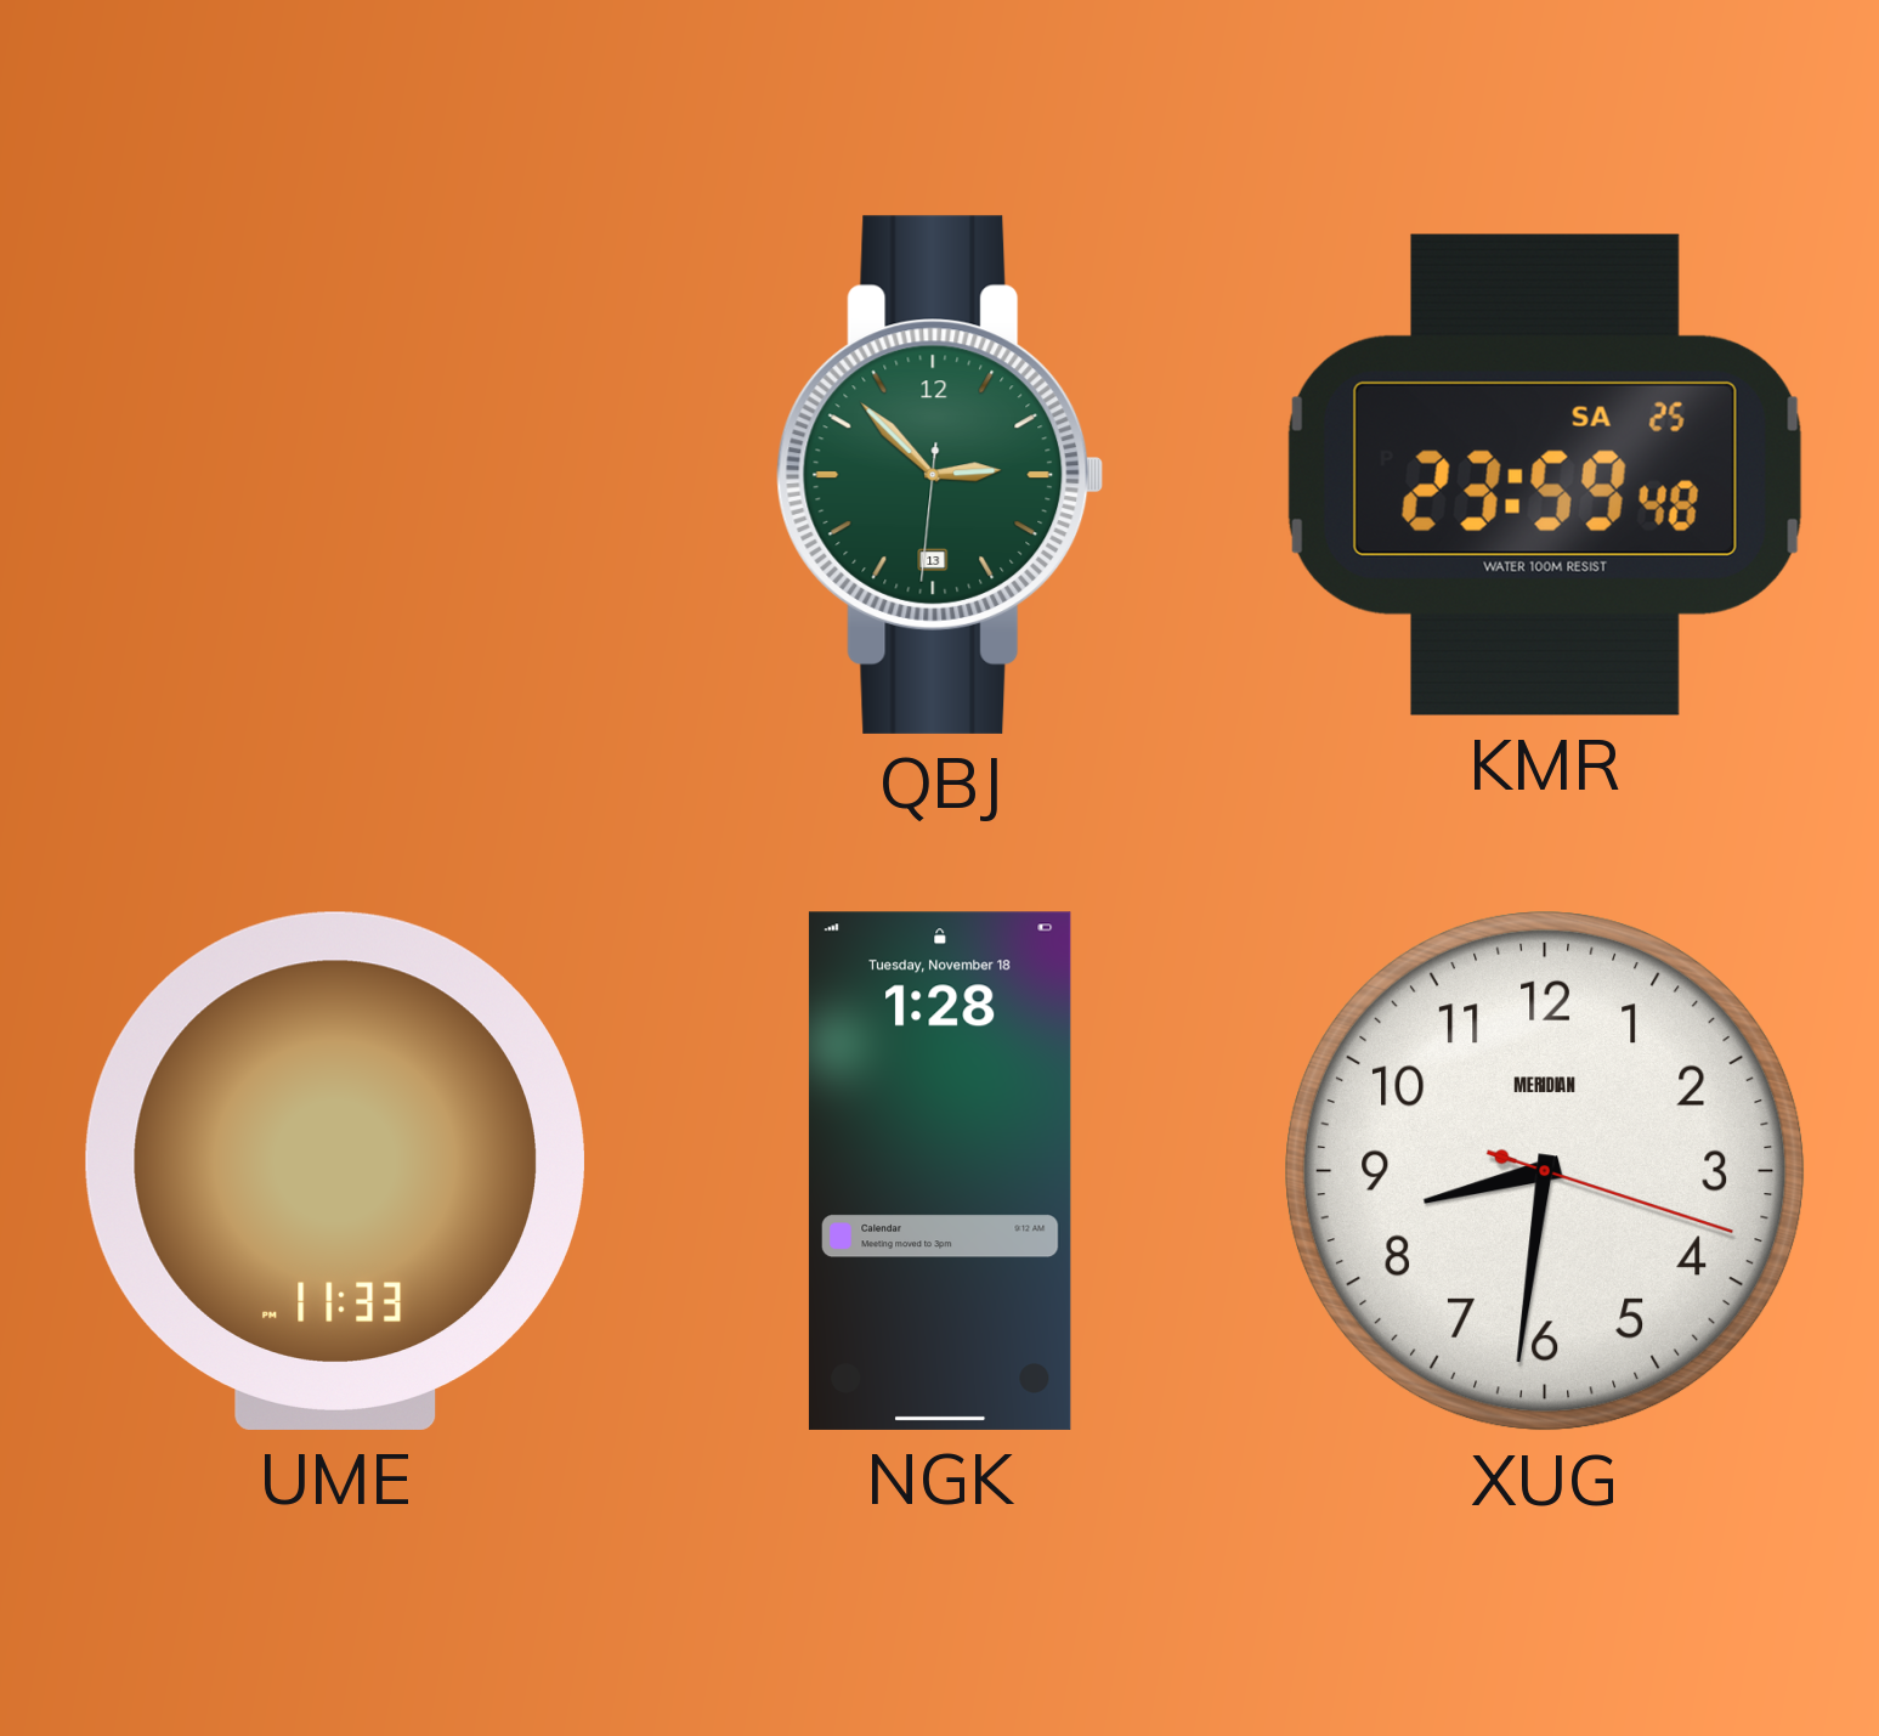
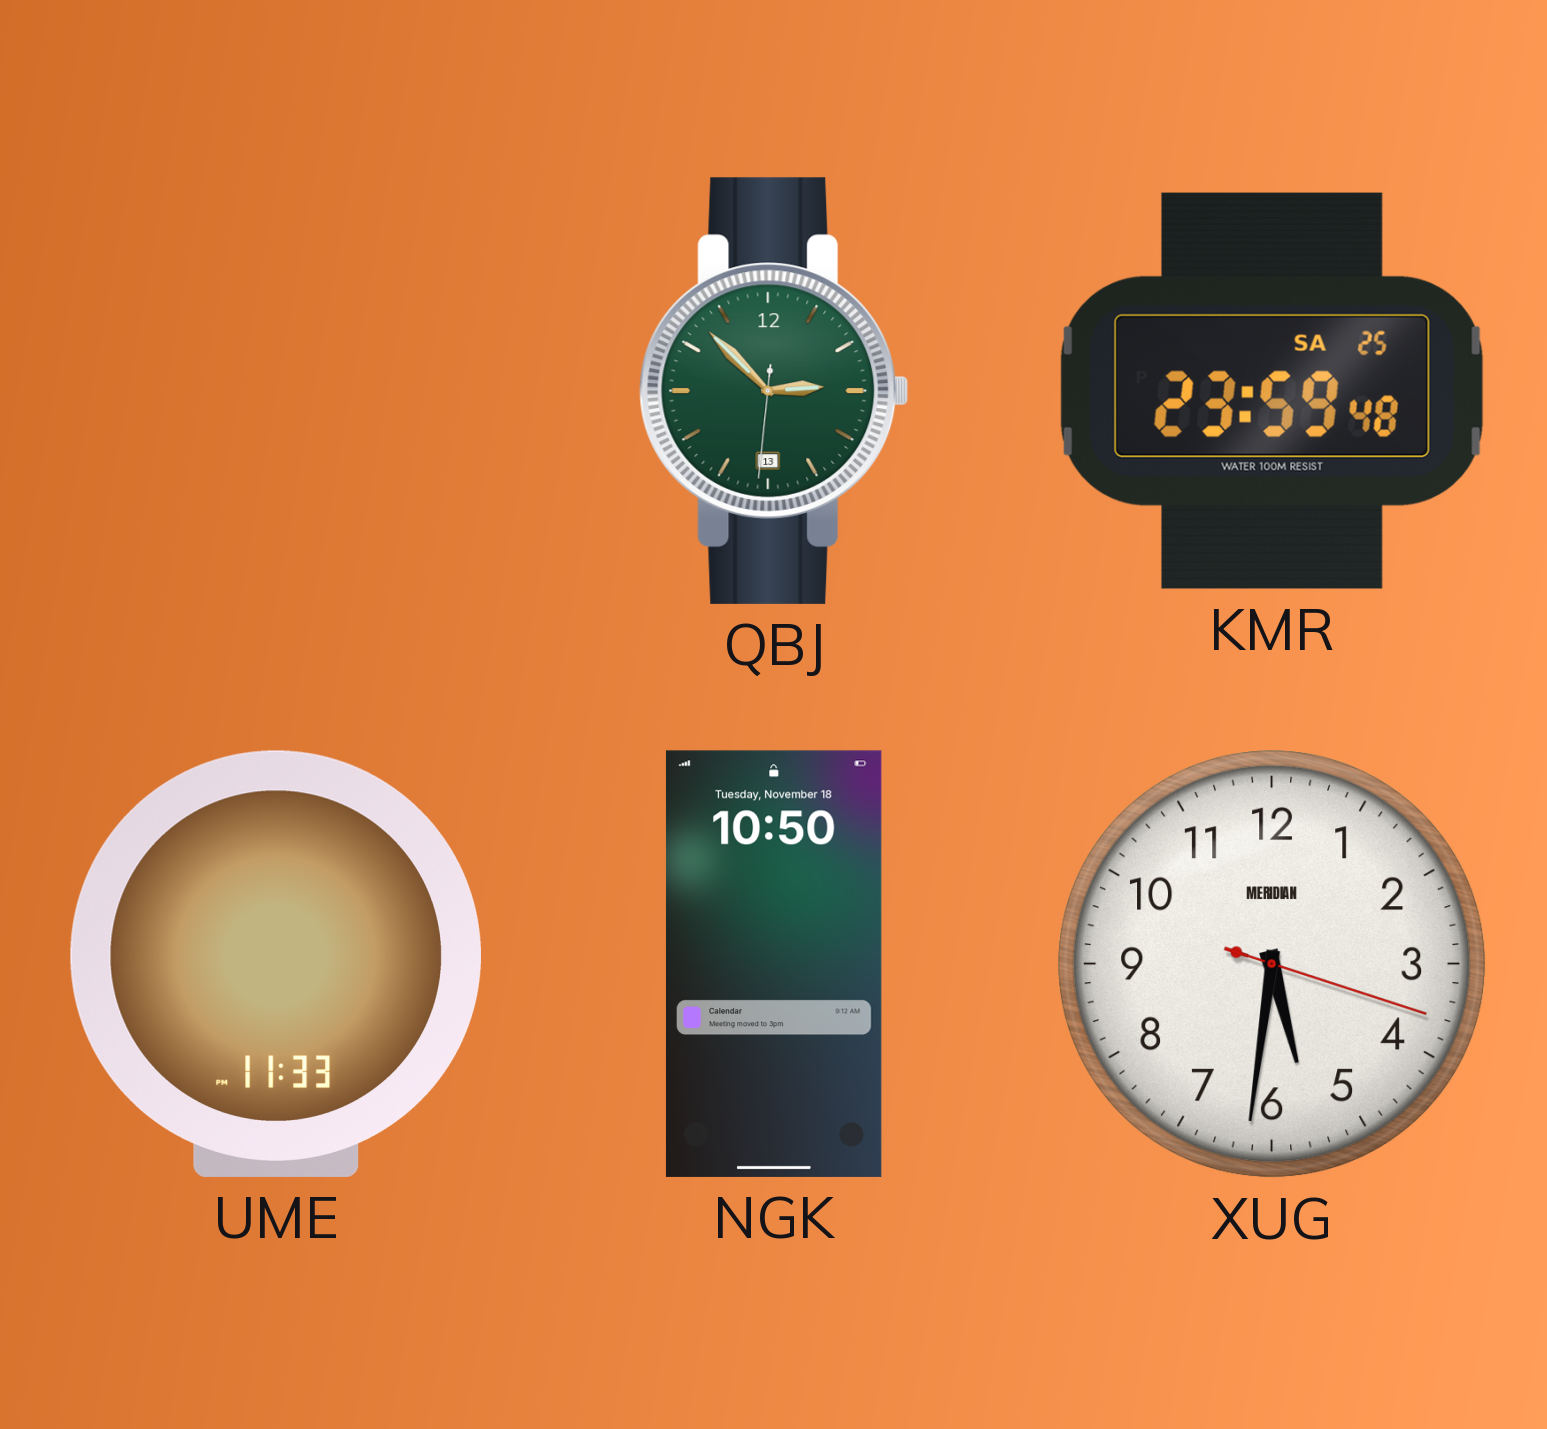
NGK: 1:28 -> 10:50
XUG: 8:31 -> 5:31
